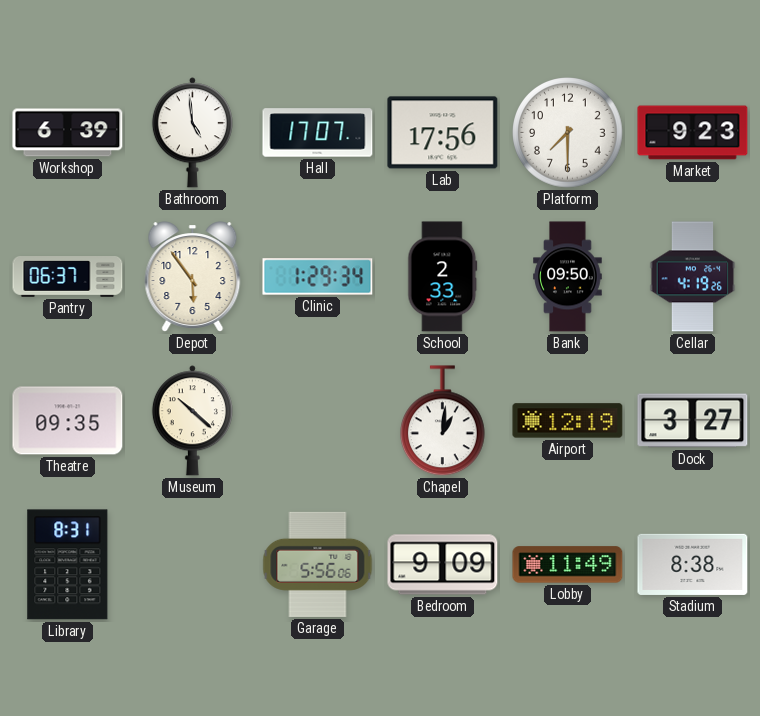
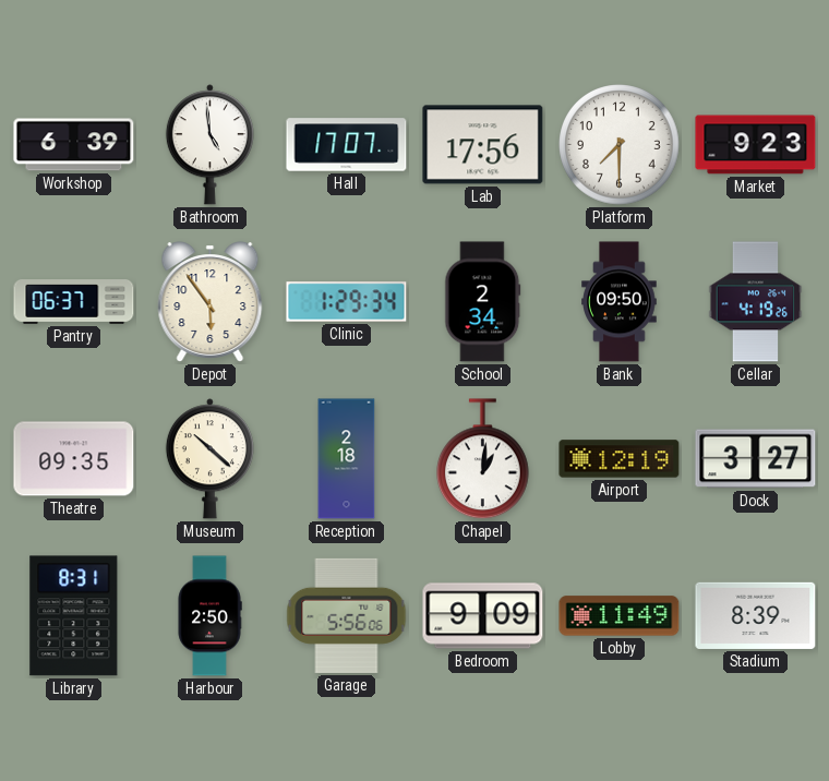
School: 2:33 -> 2:34
Reception: none -> 2:18
Harbour: none -> 2:50
Stadium: 8:38 -> 8:39
